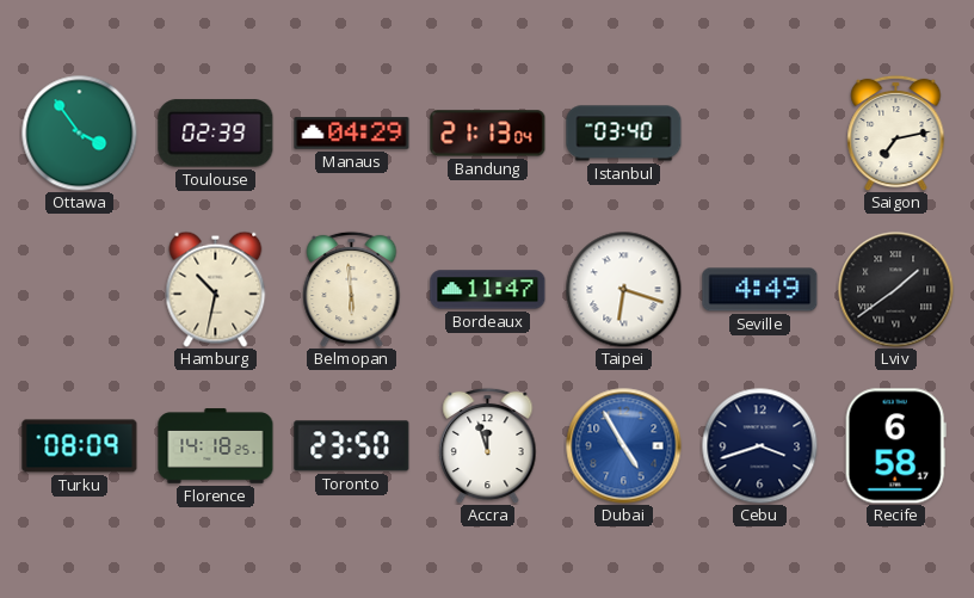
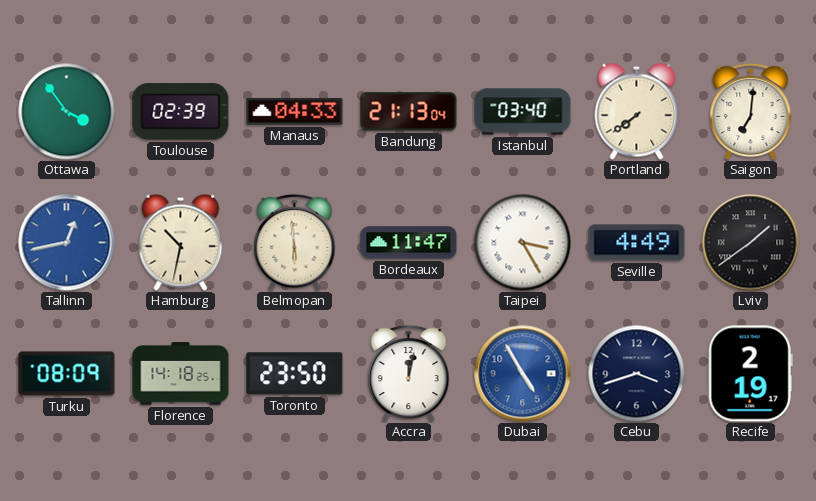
Manaus: 04:29 -> 04:33
Portland: none -> 7:39
Saigon: 7:13 -> 7:01
Tallinn: none -> 12:43
Taipei: 6:18 -> 3:25
Accra: 11:57 -> 12:02
Recife: 6:58 -> 2:19
